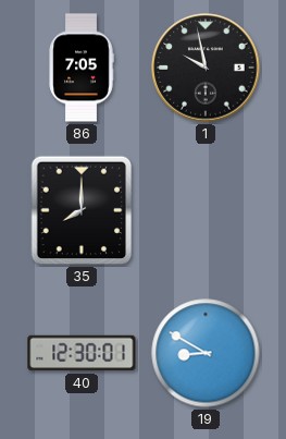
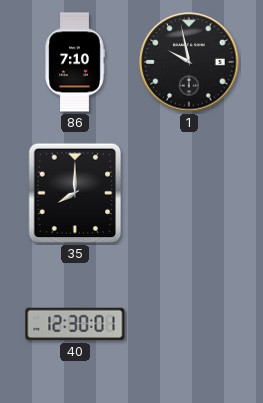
86: 7:05 -> 7:10
19: 8:50 -> none
